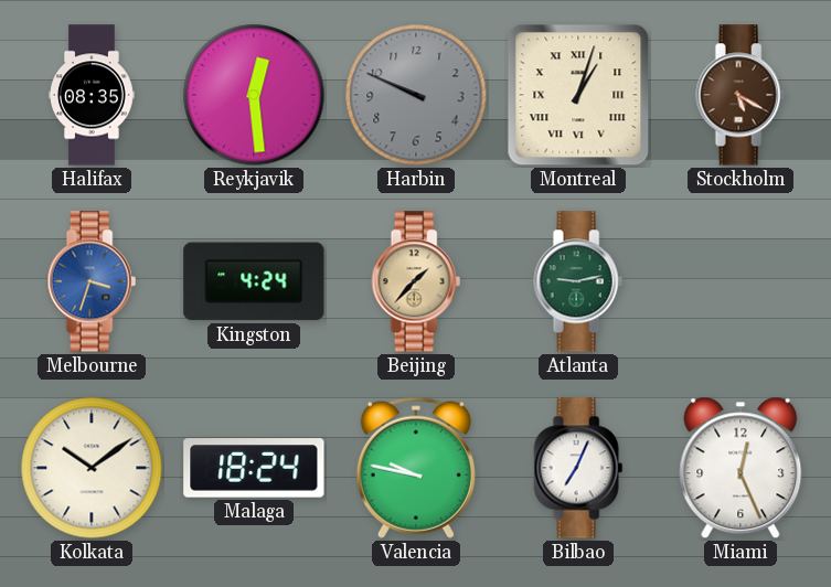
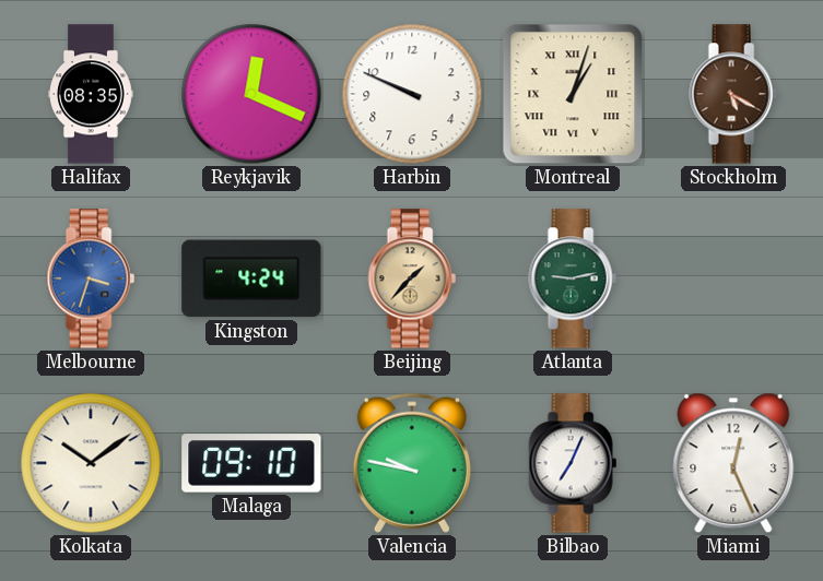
Reykjavik: 12:29 -> 12:19
Harbin dial: grey -> white
Malaga: 18:24 -> 09:10
